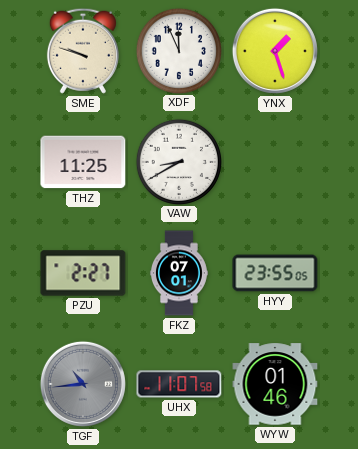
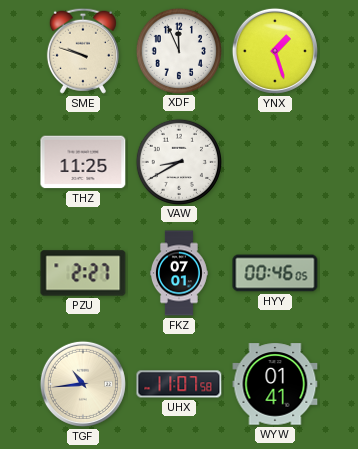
HYY: 23:55 -> 00:46
TGF dial: grey -> cream
WYW: 01:46 -> 01:41
